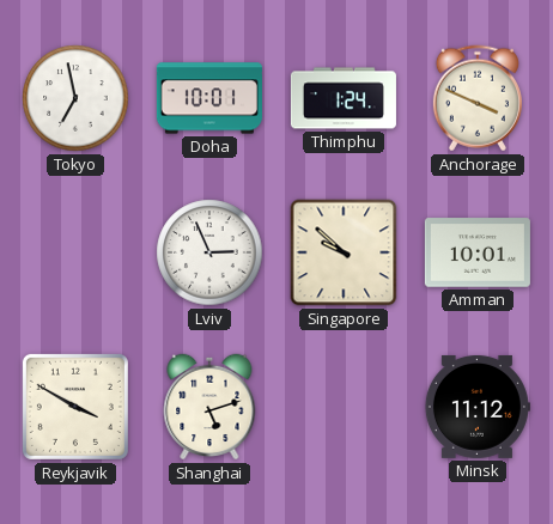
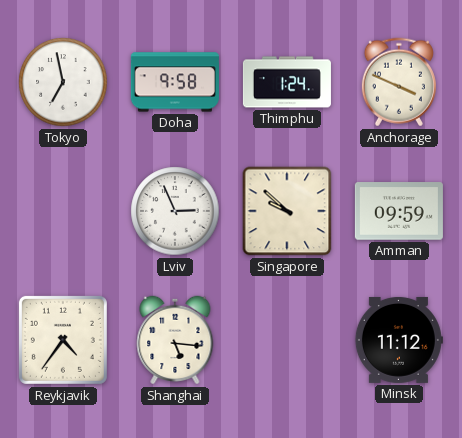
Doha: 10:01 -> 9:58
Amman: 10:01 -> 09:59
Reykjavik: 3:50 -> 4:36
Shanghai: 5:12 -> 5:16
